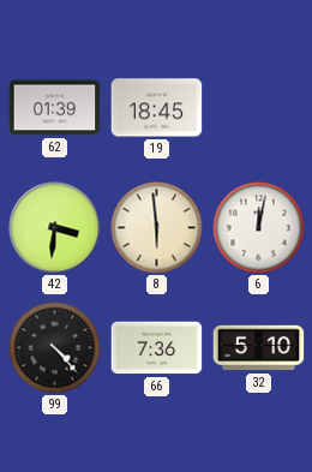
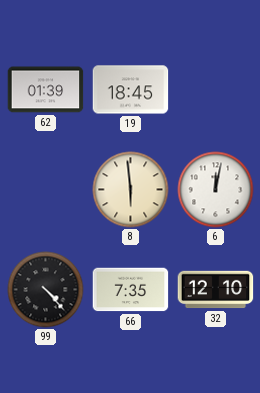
42: 3:31 -> none
66: 7:36 -> 7:35
32: 5:10 -> 12:10
